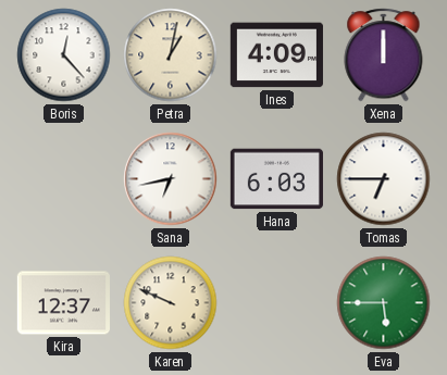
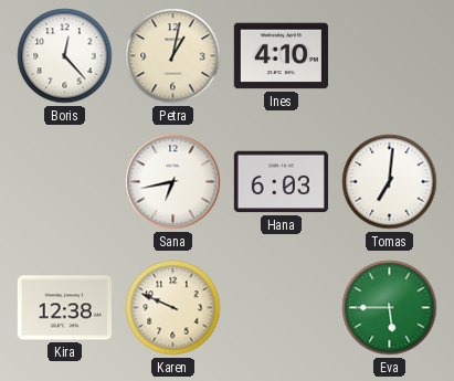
Ines: 4:09 -> 4:10
Xena: 12:00 -> none
Tomas: 6:45 -> 7:01
Kira: 12:37 -> 12:38
